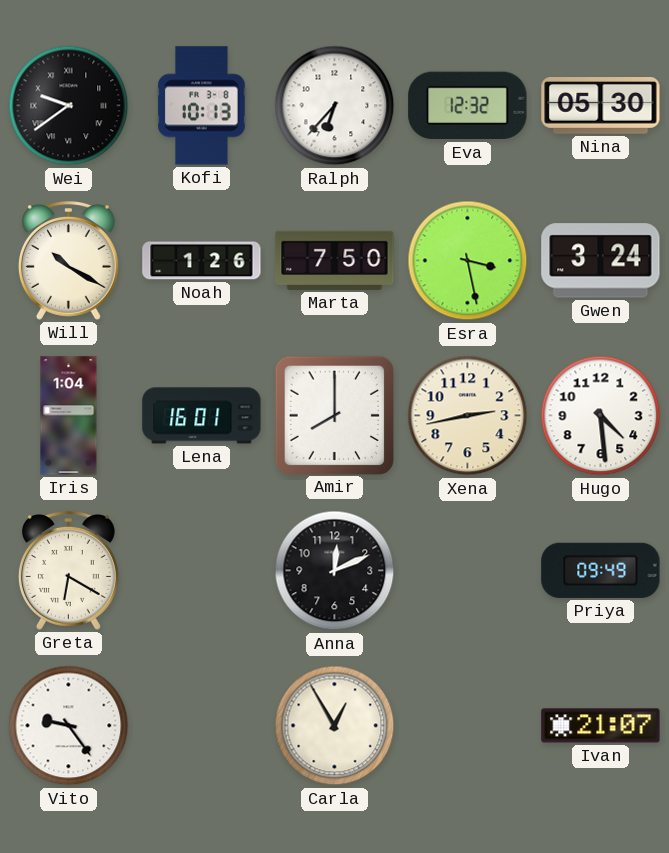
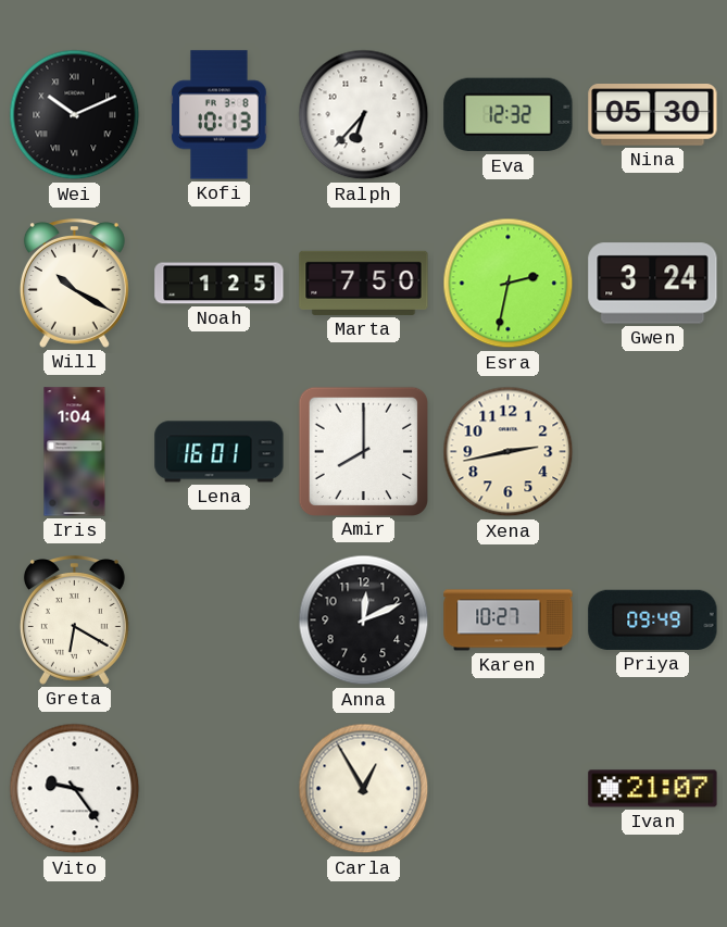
Wei: 9:39 -> 10:11
Noah: 1:26 -> 1:25
Esra: 3:28 -> 2:32
Hugo: 4:29 -> none
Karen: none -> 10:27
